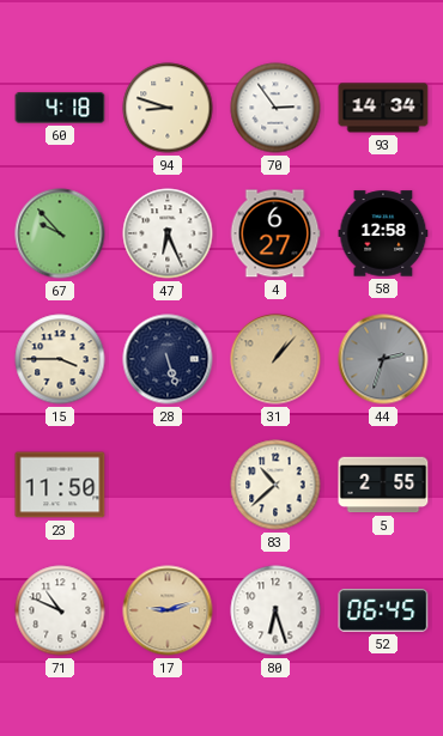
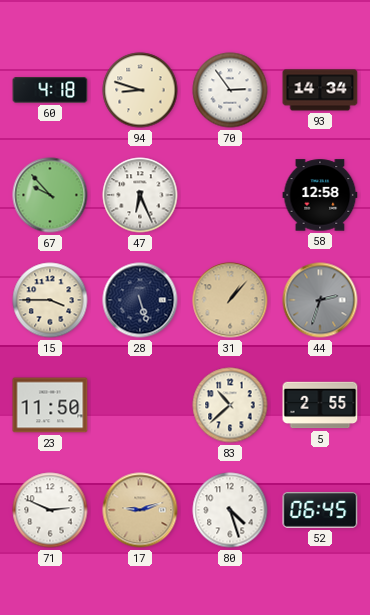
4: 6:27 -> none
71: 10:49 -> 2:49
80: 6:27 -> 4:27
